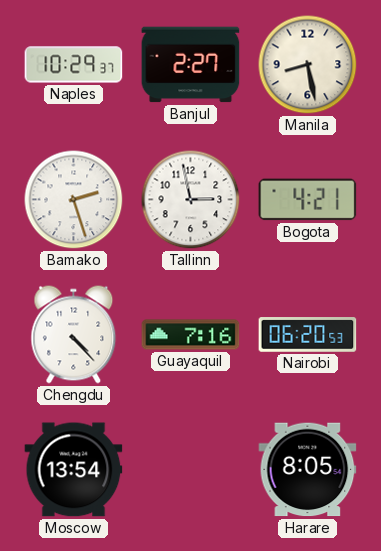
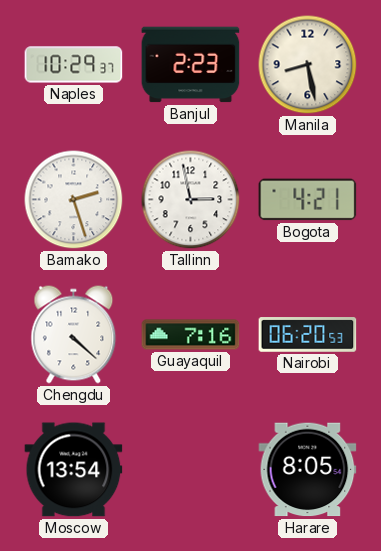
Banjul: 2:27 -> 2:23
Chengdu: 4:23 -> 4:22
